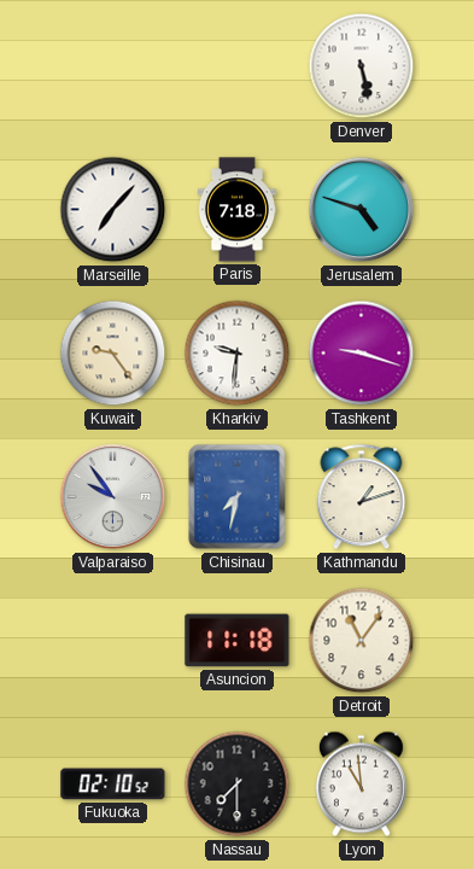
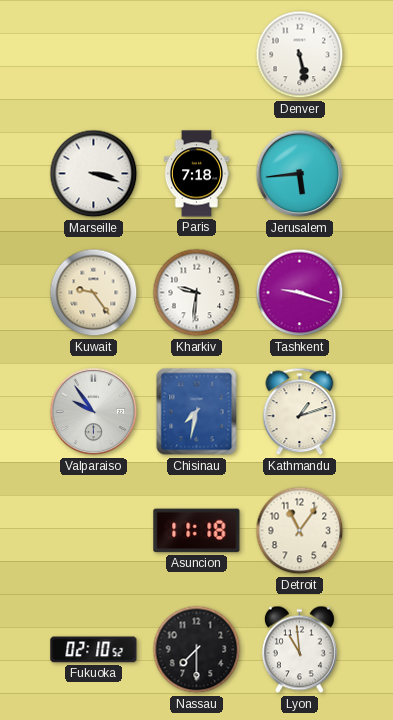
Marseille: 7:07 -> 3:18
Jerusalem: 4:48 -> 5:44
